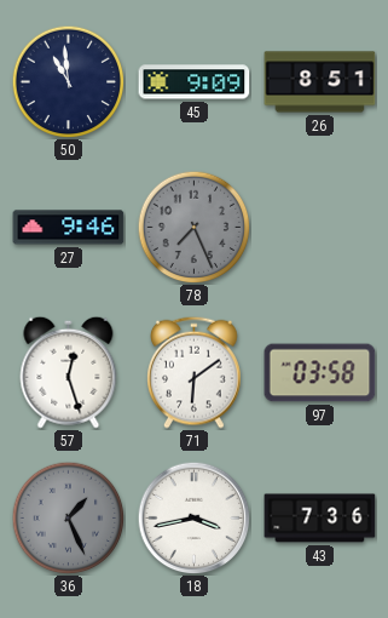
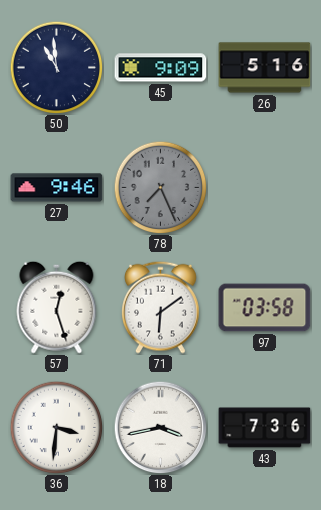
26: 8:51 -> 5:16
36: 1:26 -> 3:31
36 dial: grey -> white
